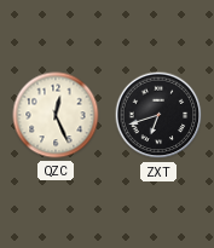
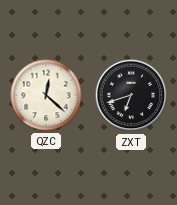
QZC: 12:26 -> 12:22
